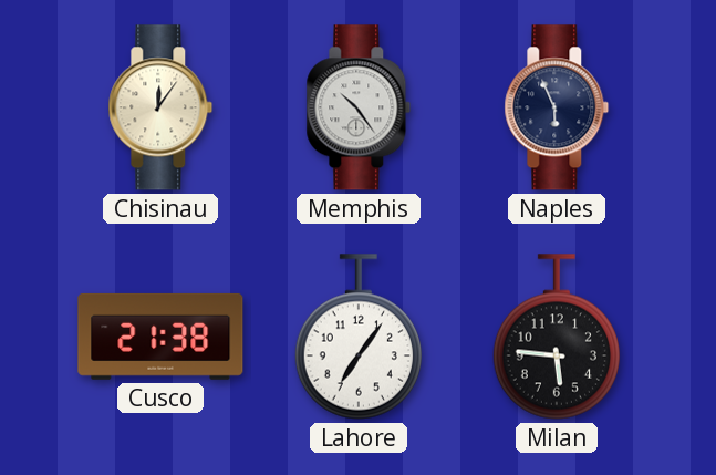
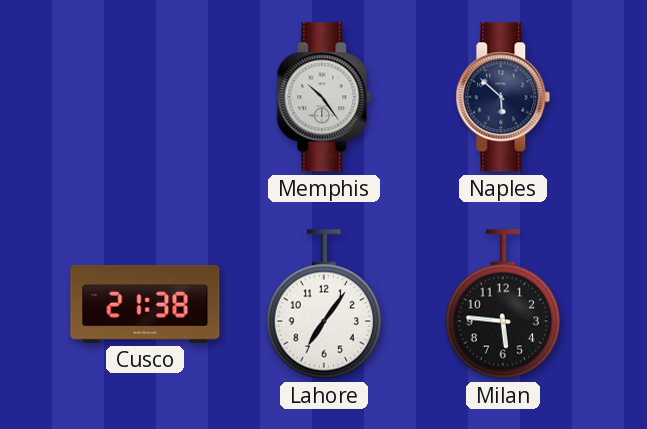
Chisinau: 12:06 -> none
Naples: 5:56 -> 5:52
